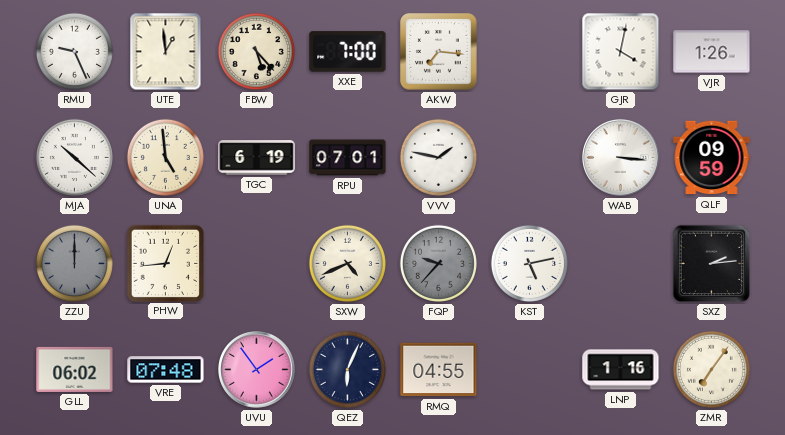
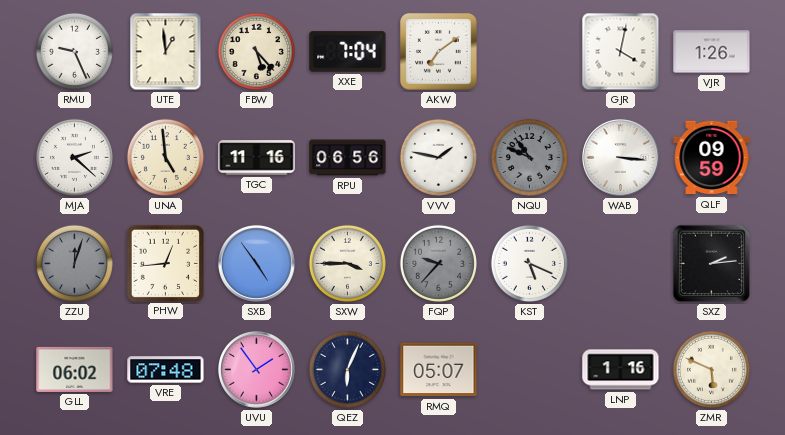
XXE: 7:00 -> 7:04
AKW: 7:16 -> 7:09
MJA: 10:22 -> 2:22
TGC: 6:19 -> 11:16
RPU: 07:01 -> 06:56
NQU: none -> 10:49
ZZU: 12:00 -> 12:03
SXB: none -> 4:54
SXW: 4:41 -> 3:45
KST: 5:13 -> 5:19
RMQ: 04:55 -> 05:07
ZMR: 7:06 -> 5:49
